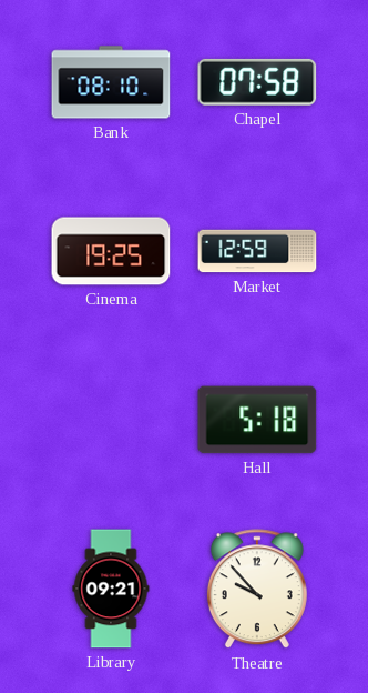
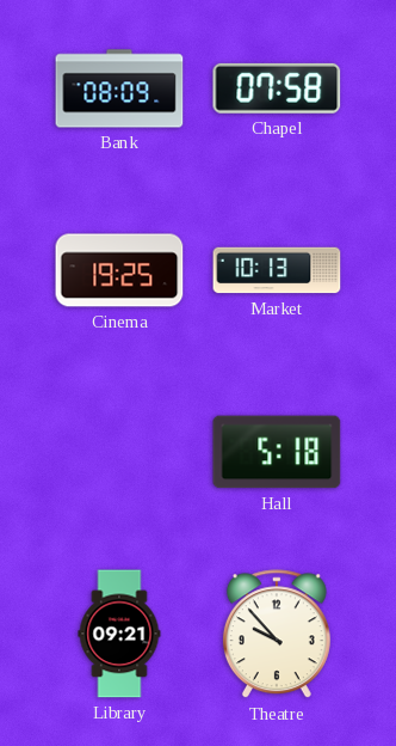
Bank: 08:10 -> 08:09
Market: 12:59 -> 10:13
